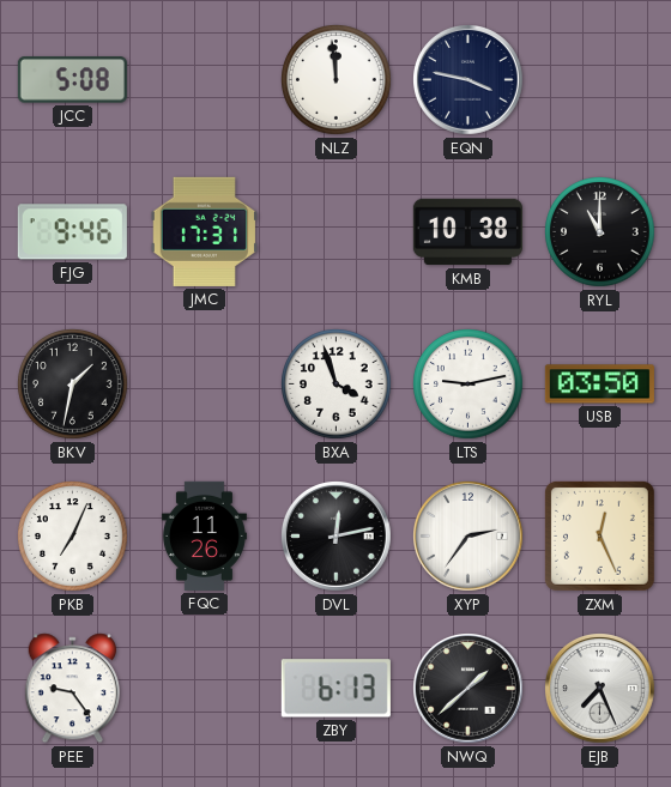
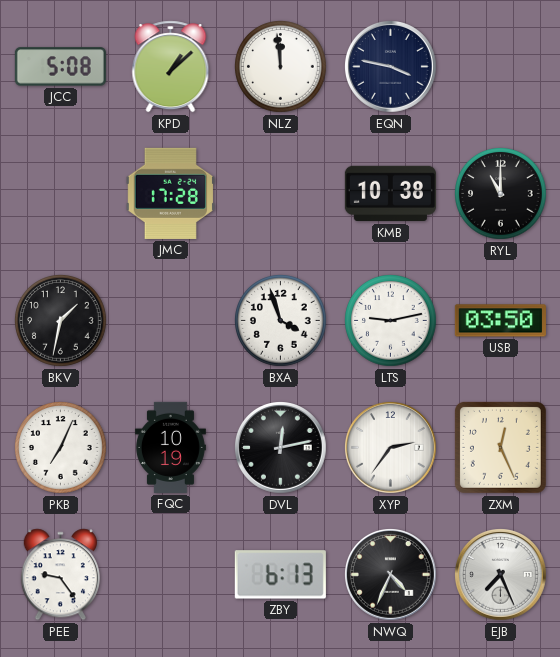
KPD: none -> 1:08
FJG: 9:46 -> none
JMC: 17:31 -> 17:28
FQC: 11:26 -> 10:19
NWQ: 1:38 -> 4:34
